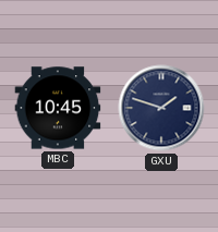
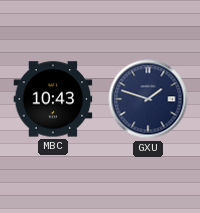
MBC: 10:45 -> 10:43
